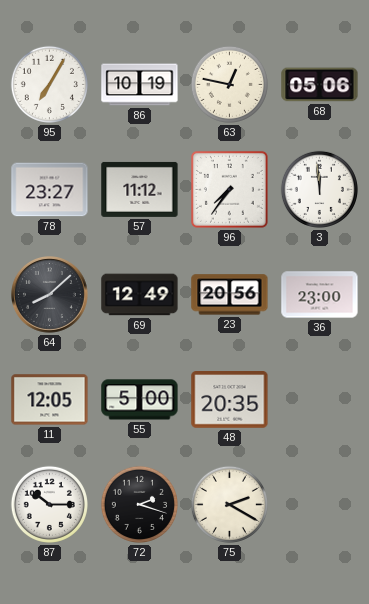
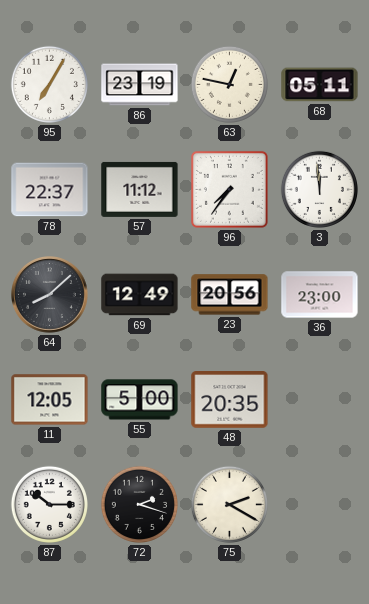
86: 10:19 -> 23:19
68: 05:06 -> 05:11
78: 23:27 -> 22:37
